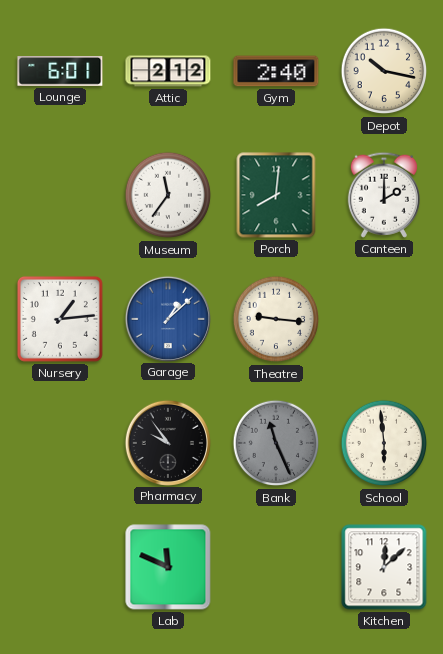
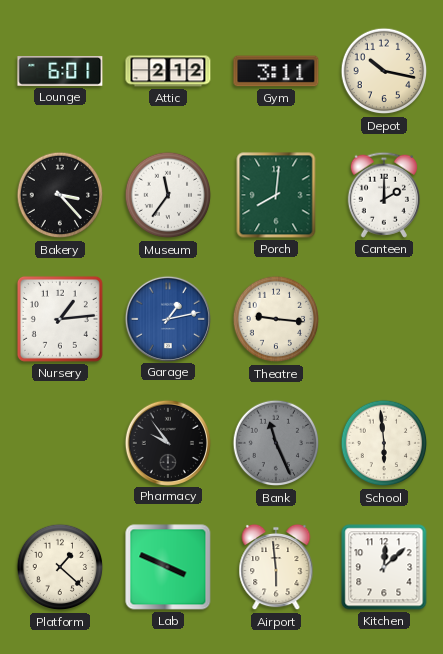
Gym: 2:40 -> 3:11
Bakery: none -> 3:23
Garage: 1:08 -> 1:13
Platform: none -> 1:22
Lab: 11:49 -> 3:49
Airport: none -> 5:59
